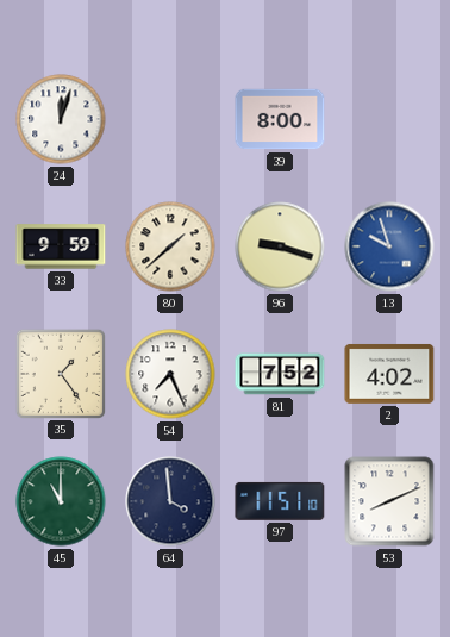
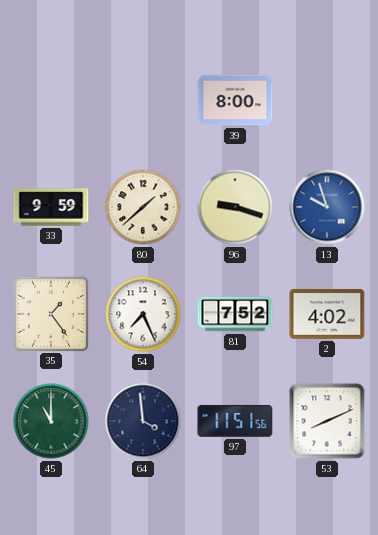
24: 12:03 -> none
97: 11:51:10 -> 11:51:56
